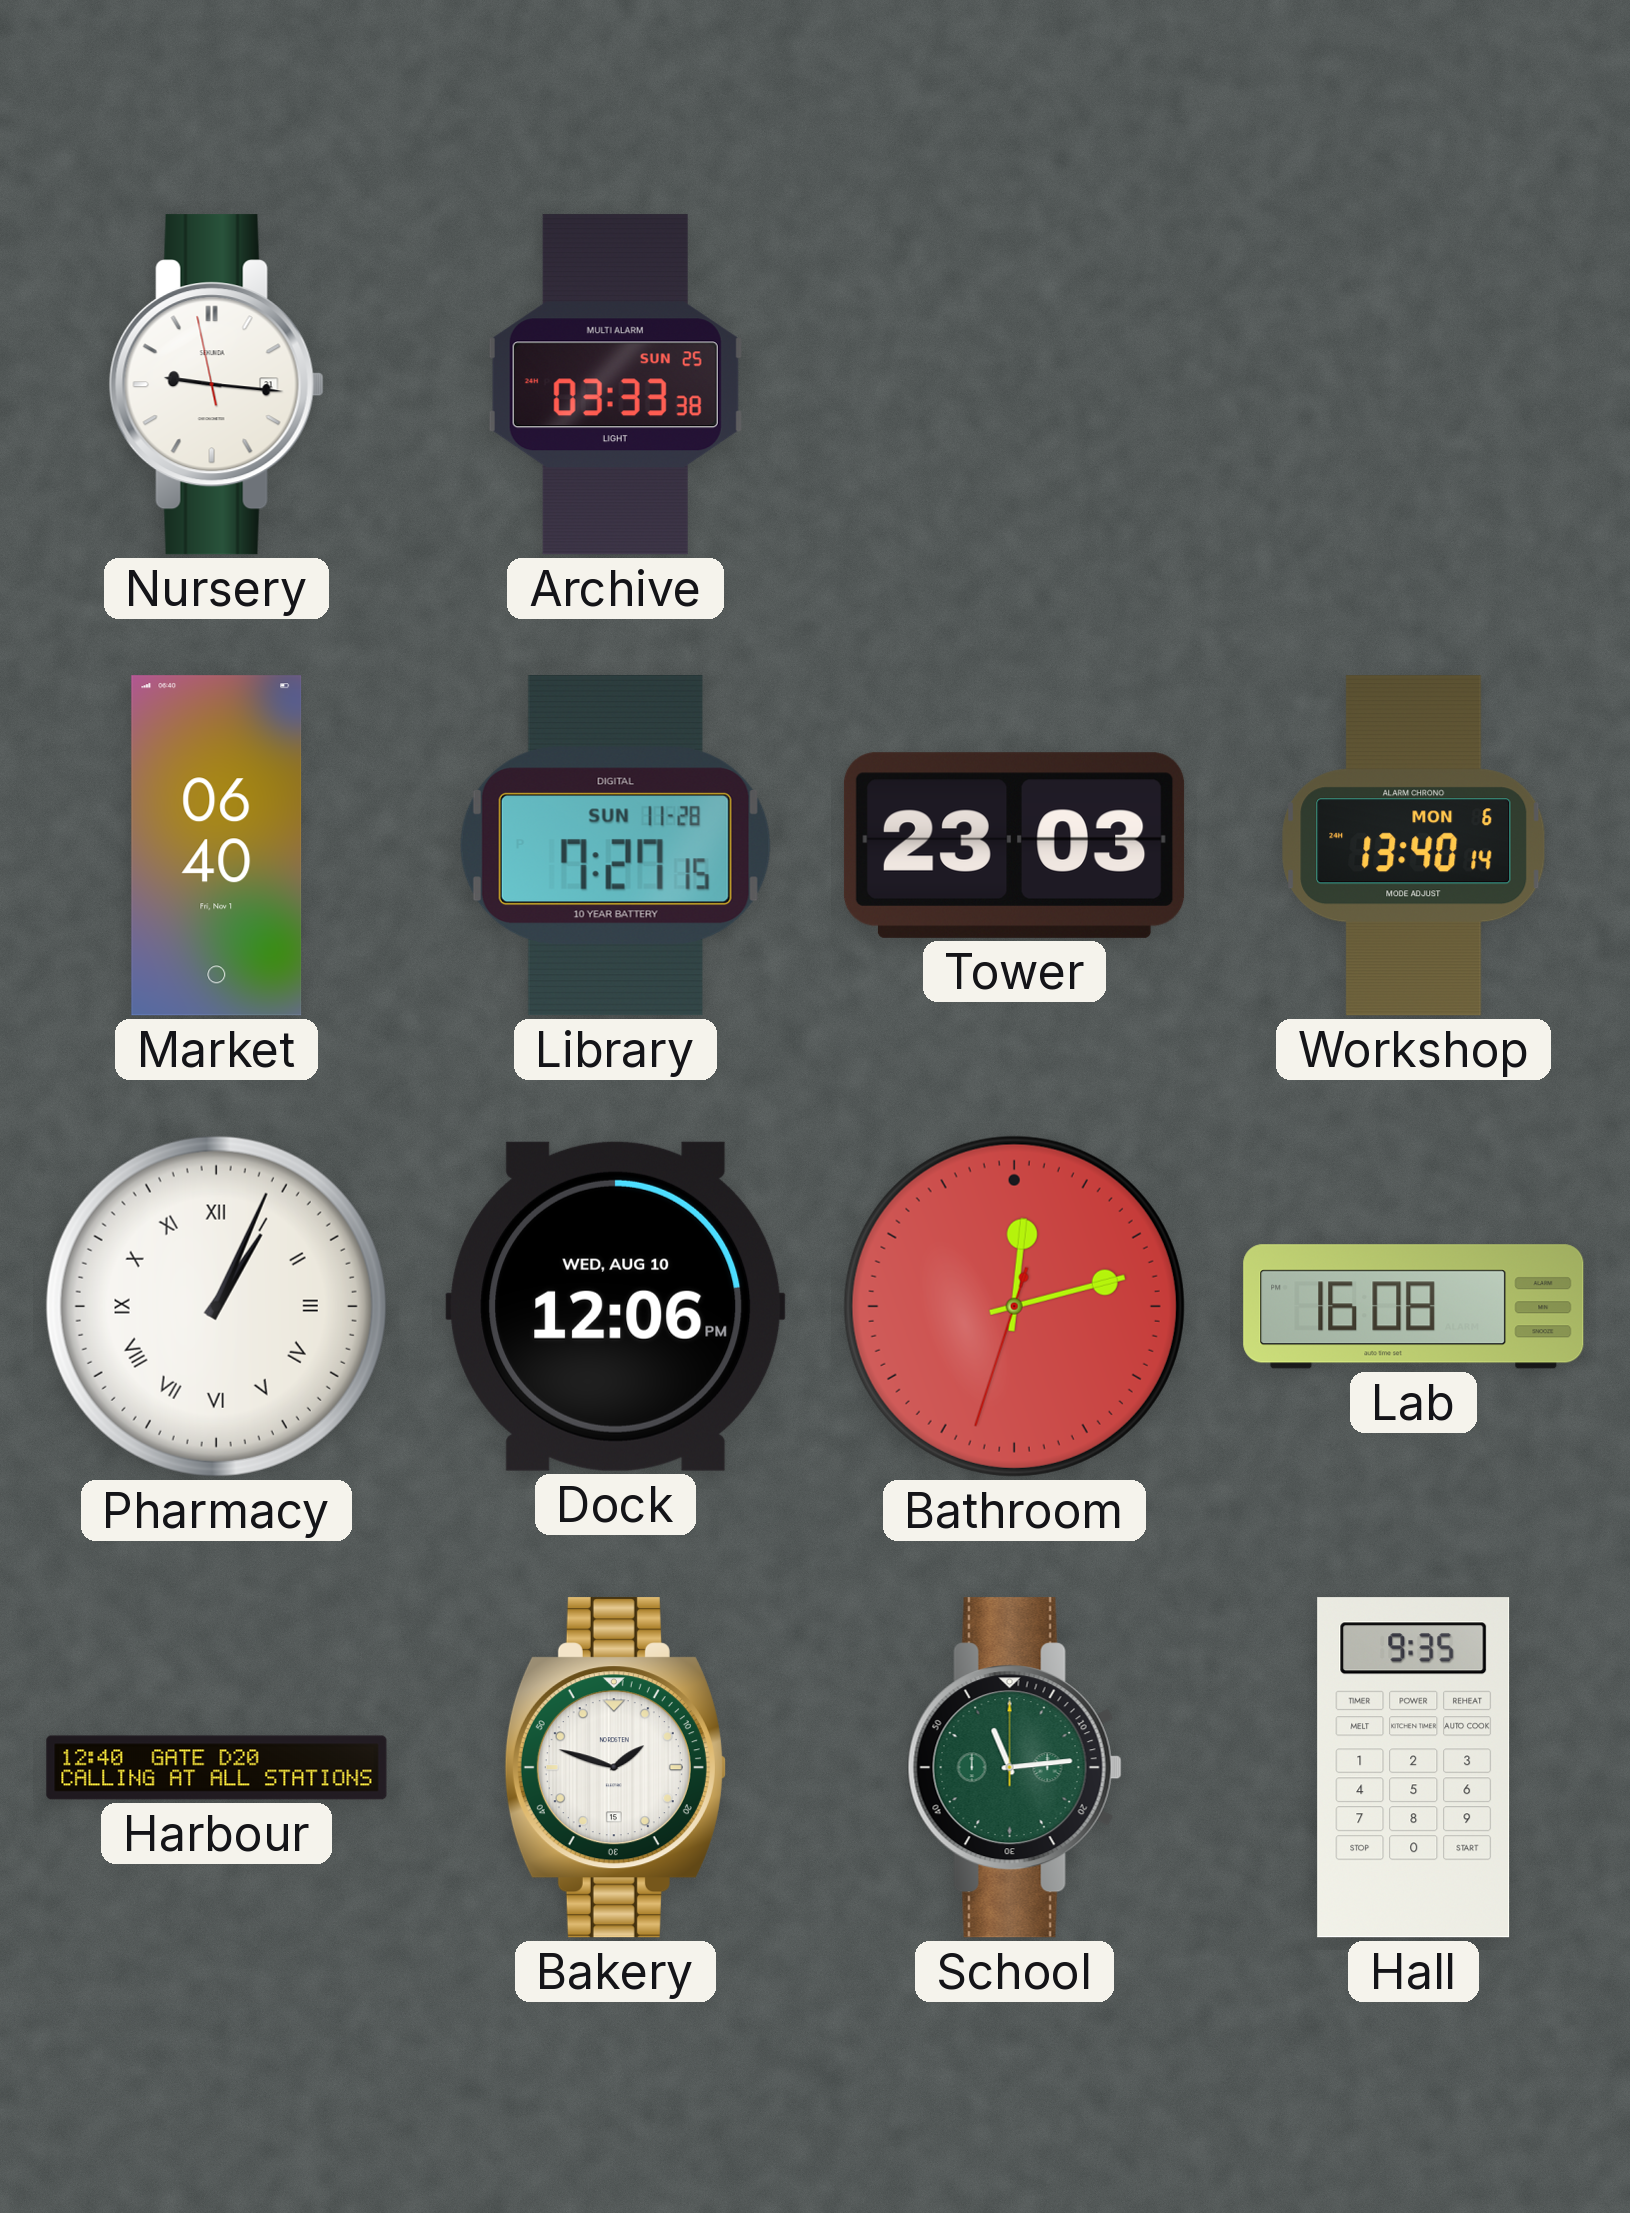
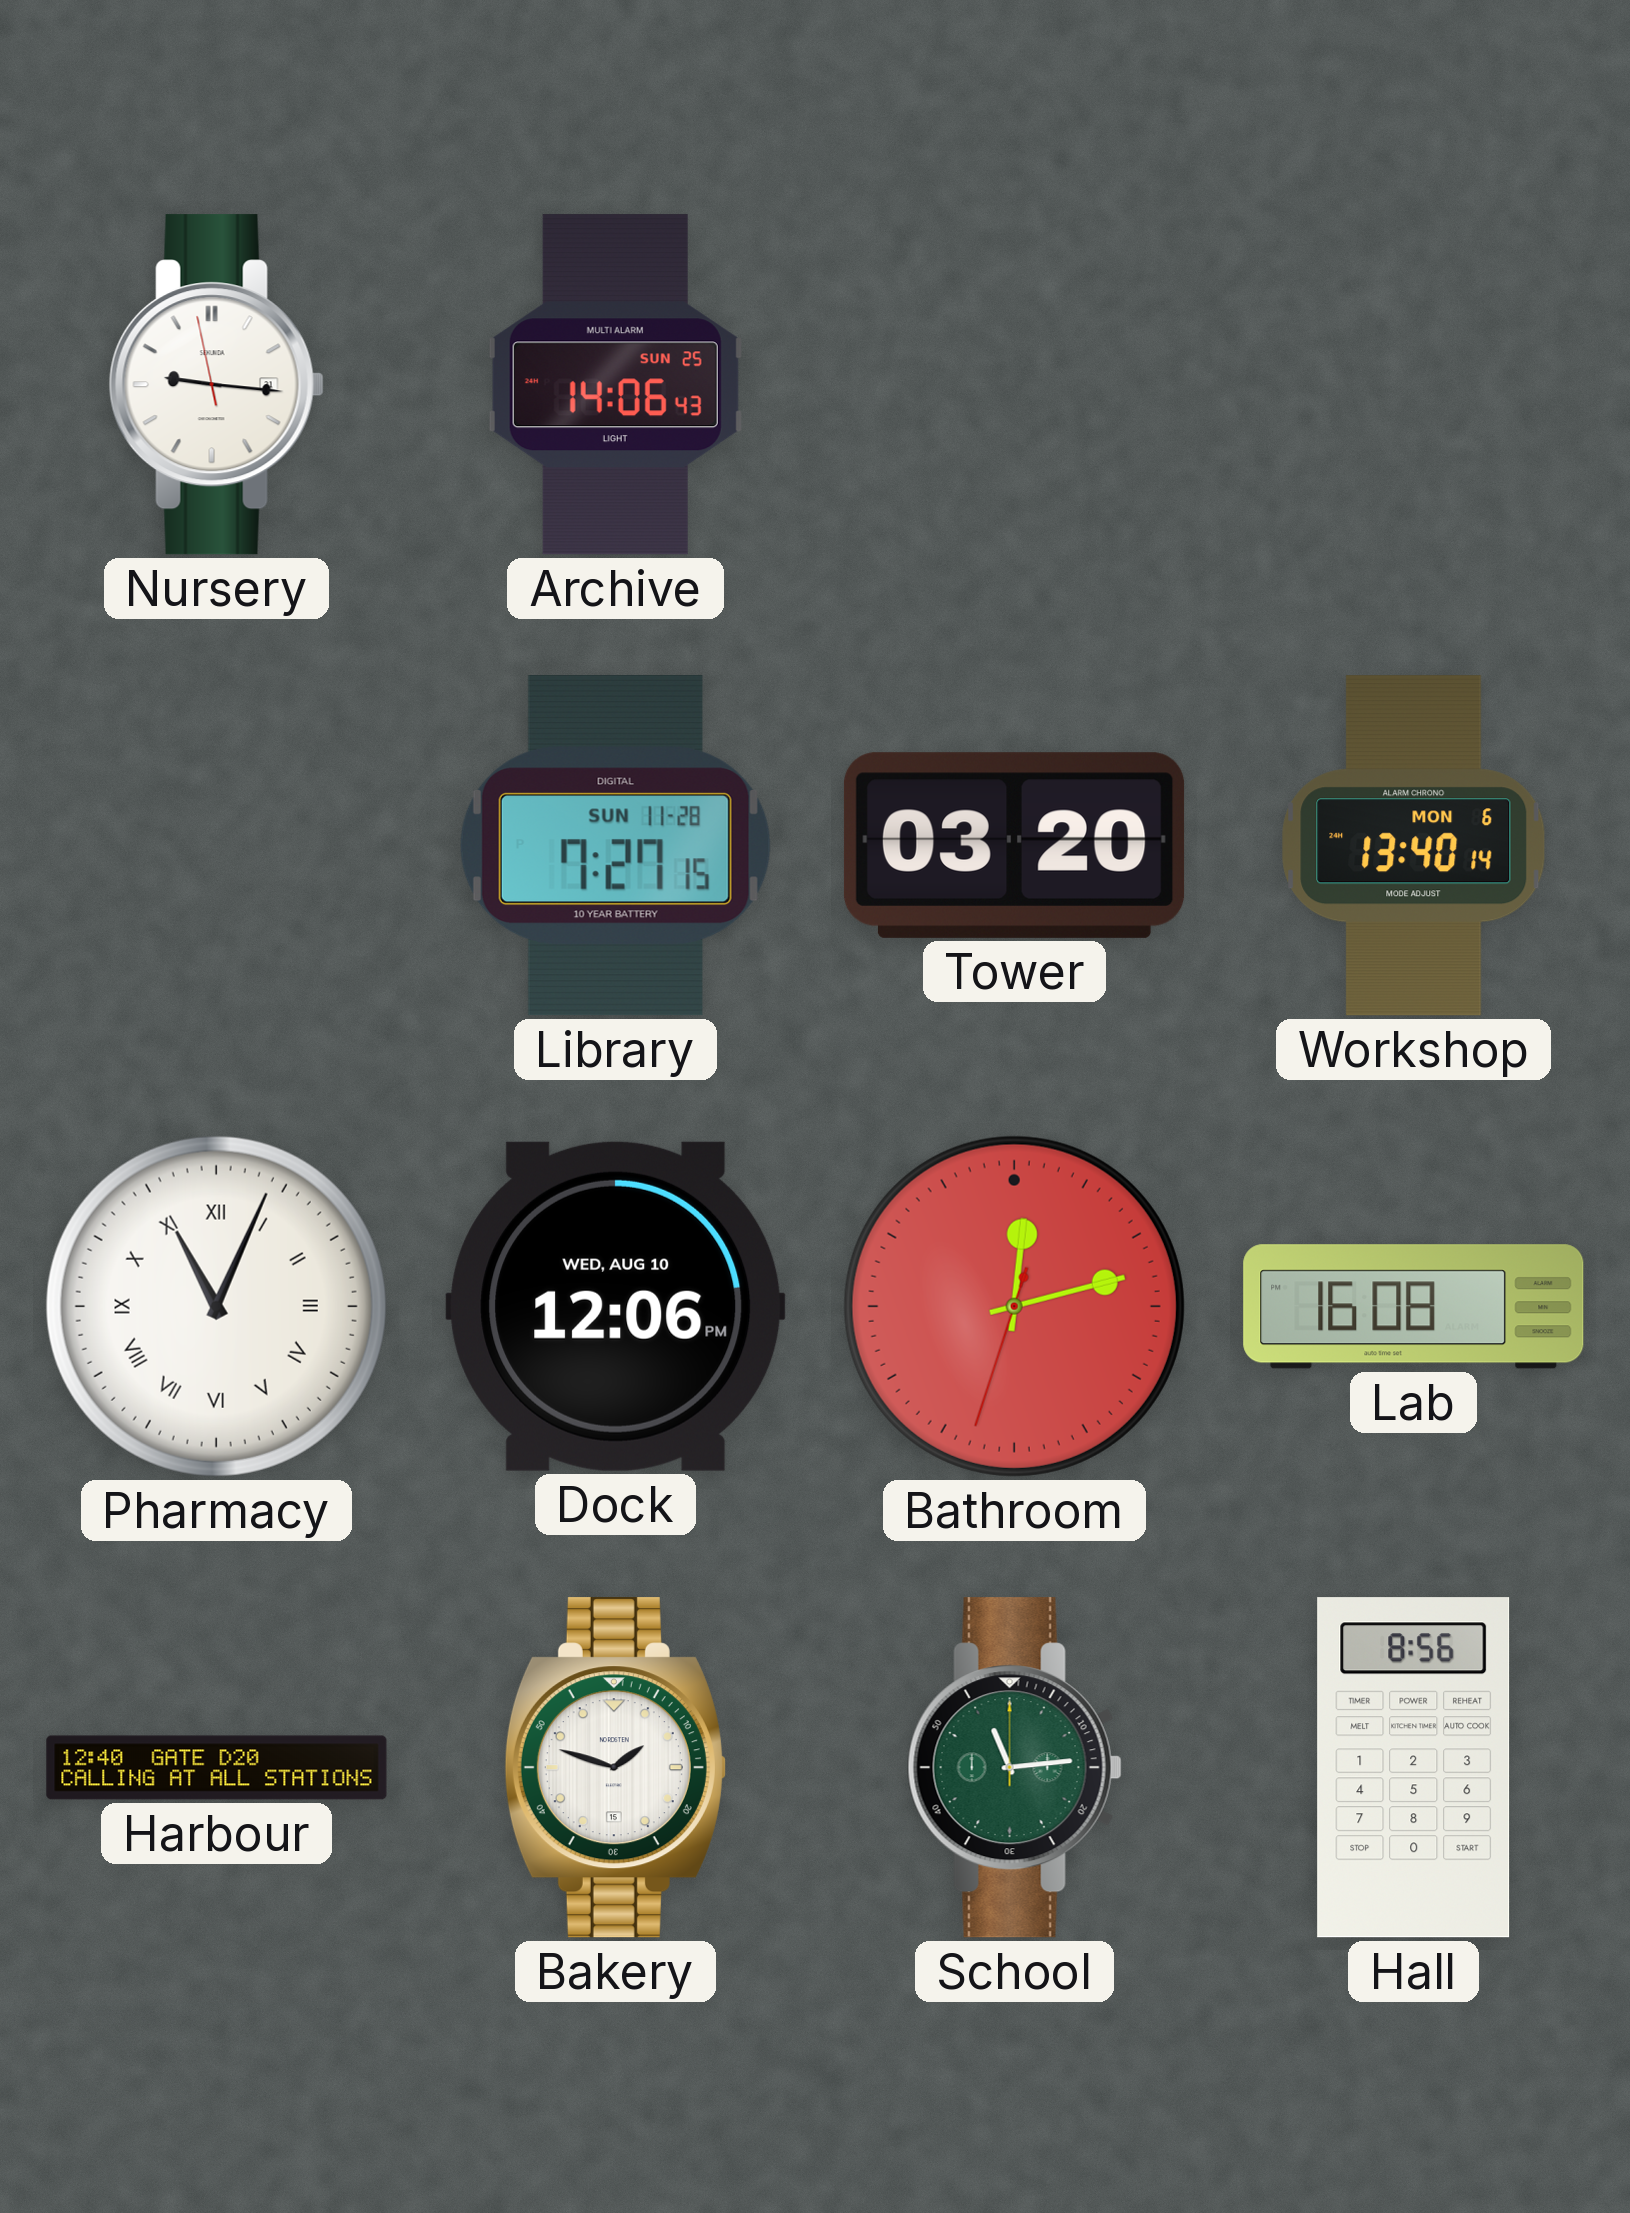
Archive: 03:33 -> 14:06
Market: 06:40 -> none
Tower: 23:03 -> 03:20
Pharmacy: 1:04 -> 11:04
Hall: 9:35 -> 8:56
